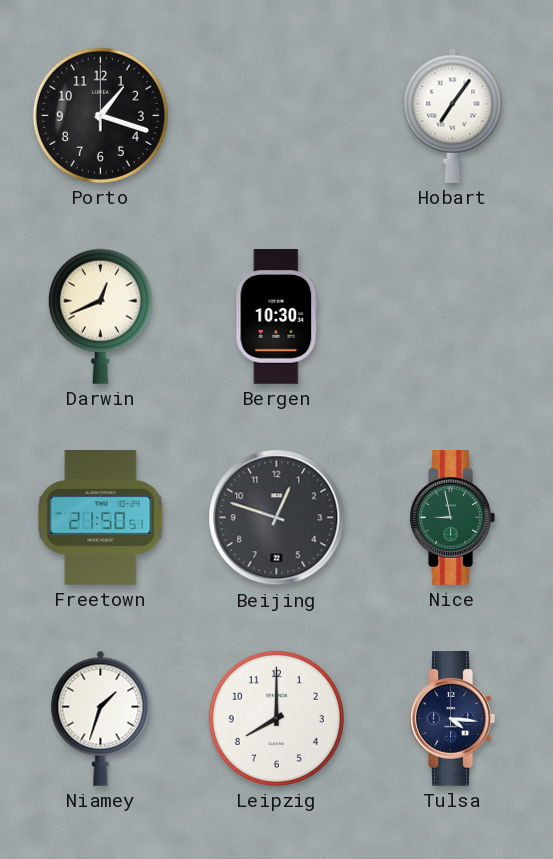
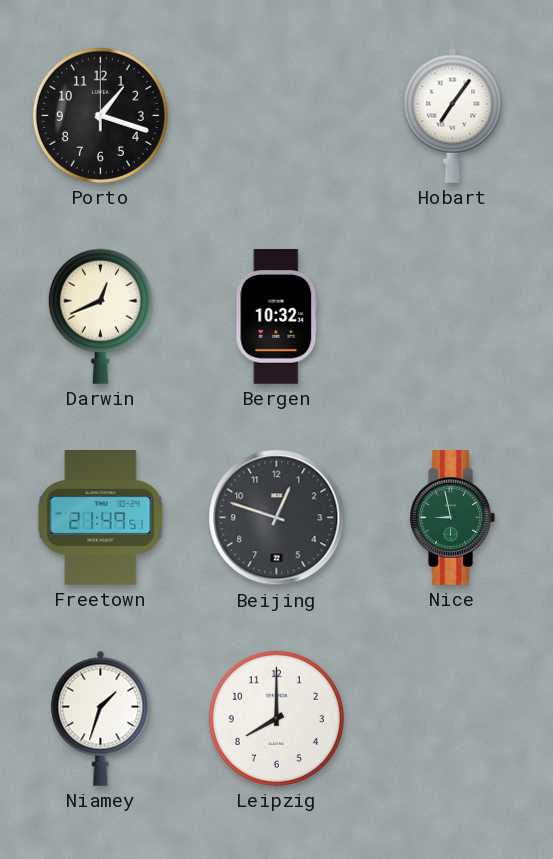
Bergen: 10:30 -> 10:32
Freetown: 21:50 -> 21:49
Tulsa: 4:16 -> none
